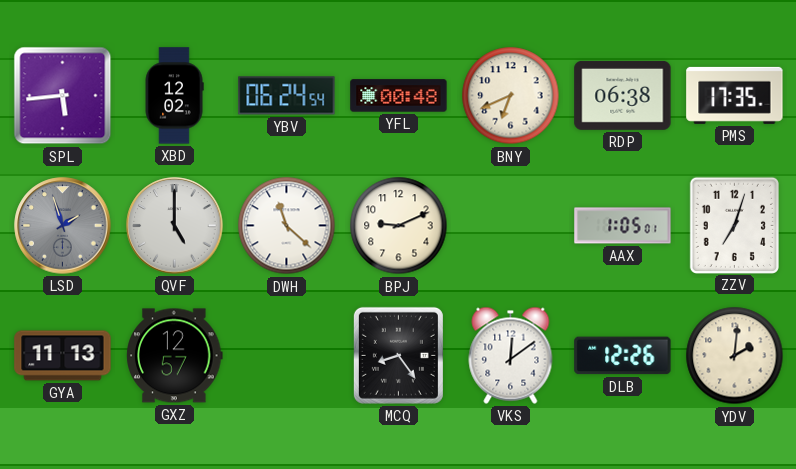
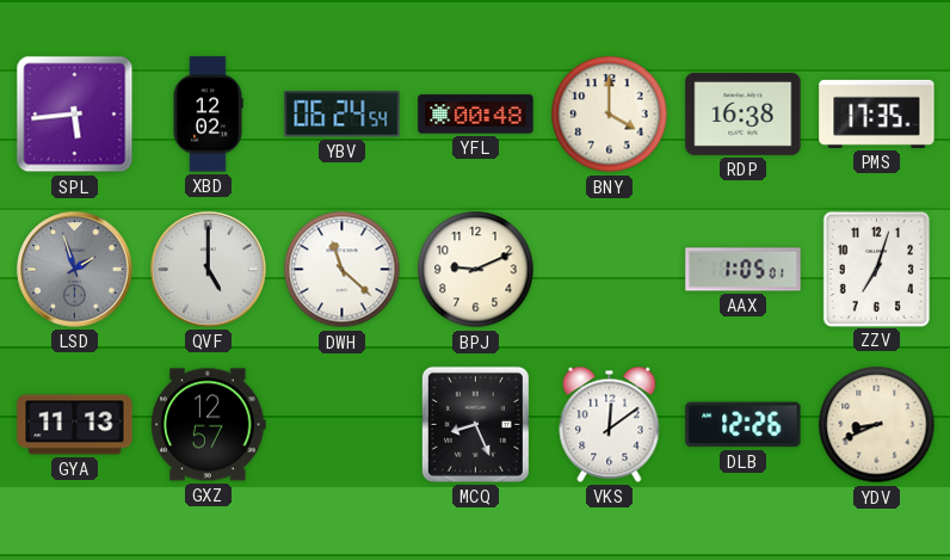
BNY: 6:41 -> 4:00
RDP: 06:38 -> 16:38
MCQ: 8:24 -> 8:26
YDV: 2:01 -> 8:41
